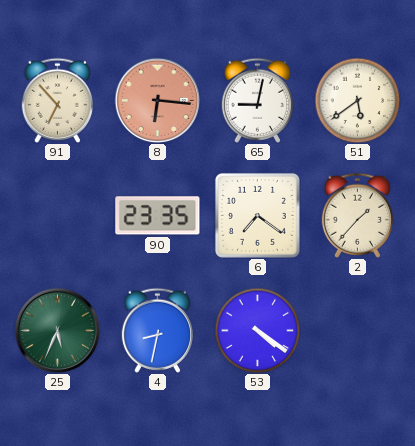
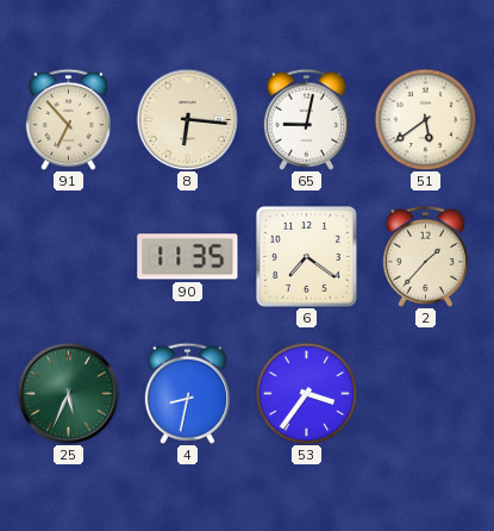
8 dial: salmon -> cream
90: 23:35 -> 11:35
53: 4:21 -> 3:36
